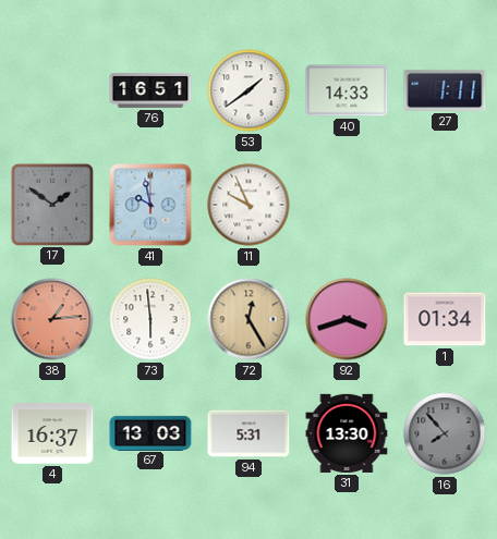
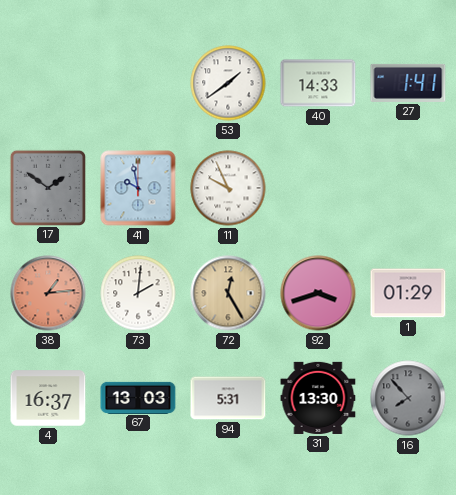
76: 16:51 -> none
27: 1:11 -> 1:41
73: 5:59 -> 2:01
1: 01:34 -> 01:29
